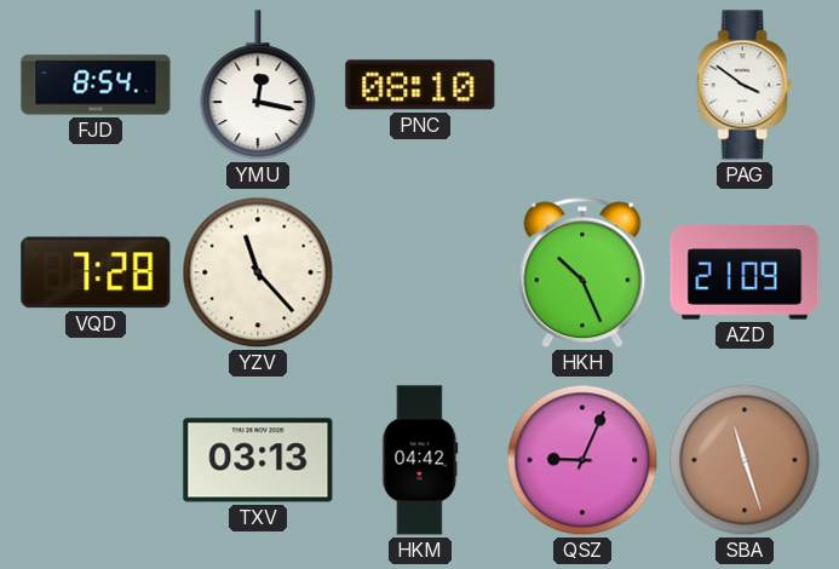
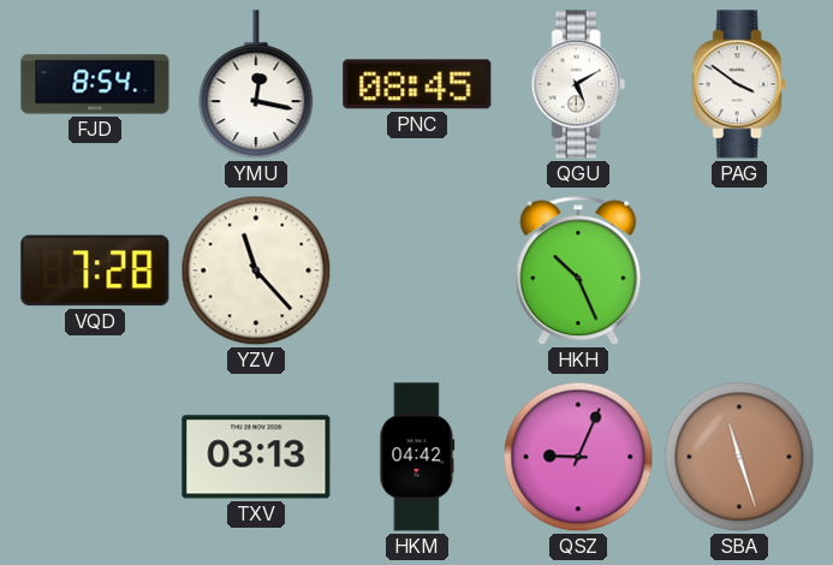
PNC: 08:10 -> 08:45
QGU: none -> 5:10
AZD: 21:09 -> none
